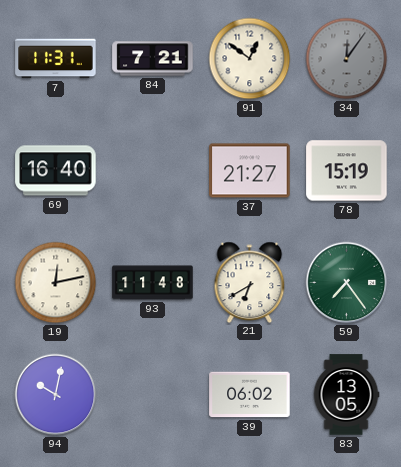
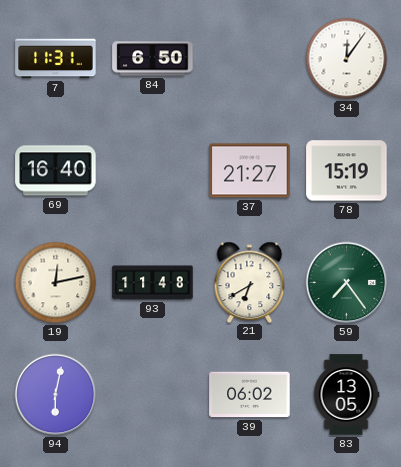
84: 7:21 -> 6:50
91: 12:51 -> none
34 dial: grey -> white
94: 10:02 -> 6:02
